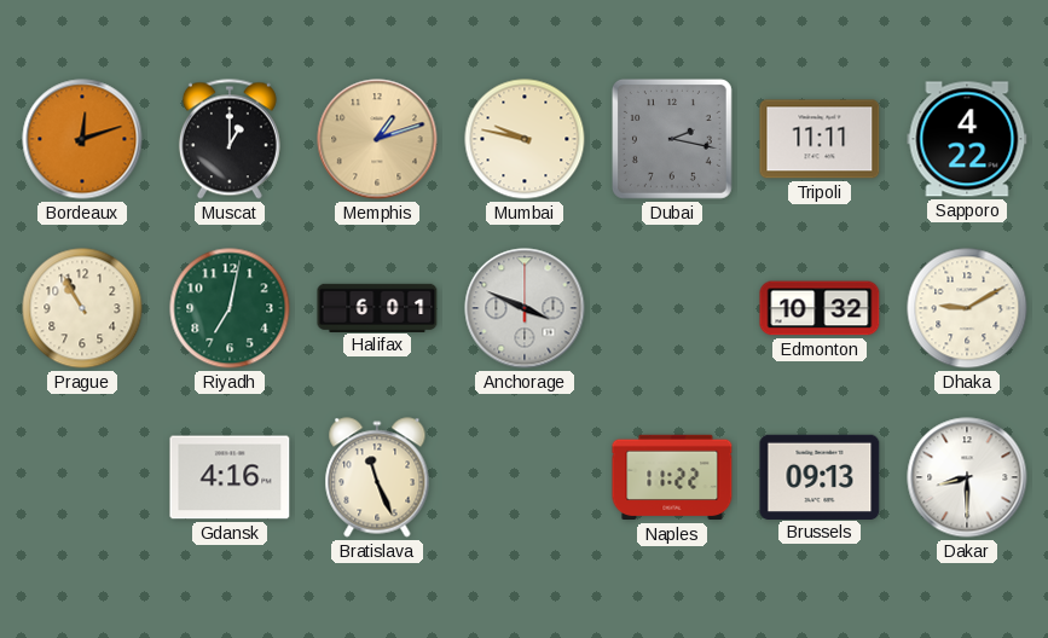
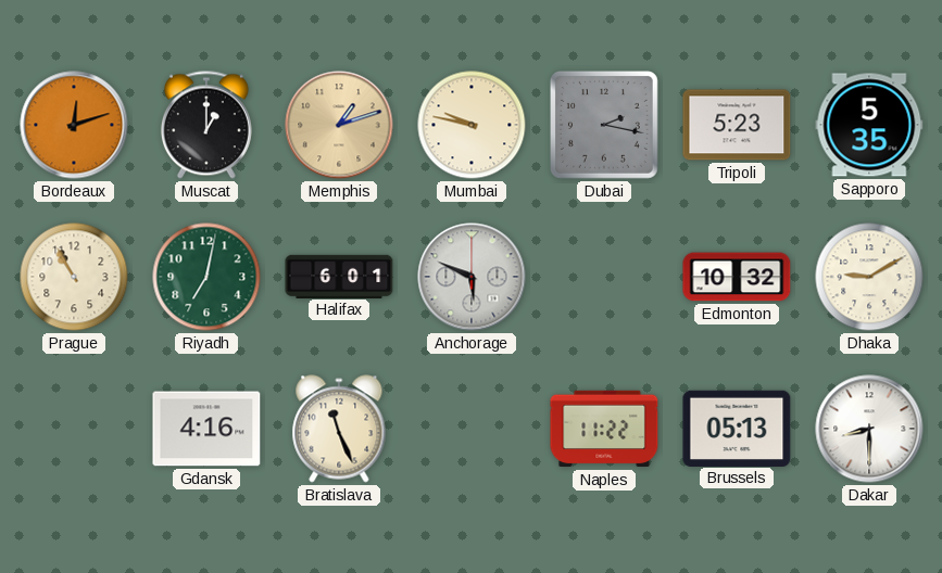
Tripoli: 11:11 -> 5:23
Sapporo: 4:22 -> 5:35
Anchorage: 3:49 -> 5:49
Brussels: 09:13 -> 05:13
